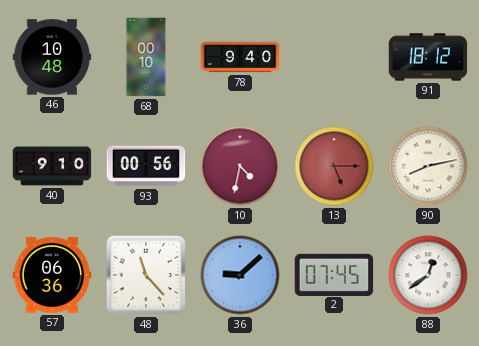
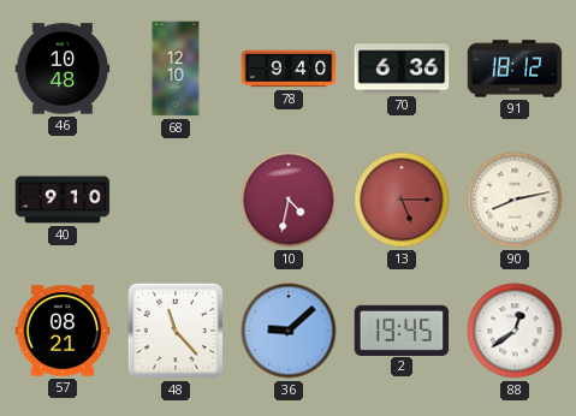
68: 00:10 -> 12:10
70: none -> 6:36
93: 00:56 -> none
57: 06:36 -> 08:21
2: 07:45 -> 19:45
